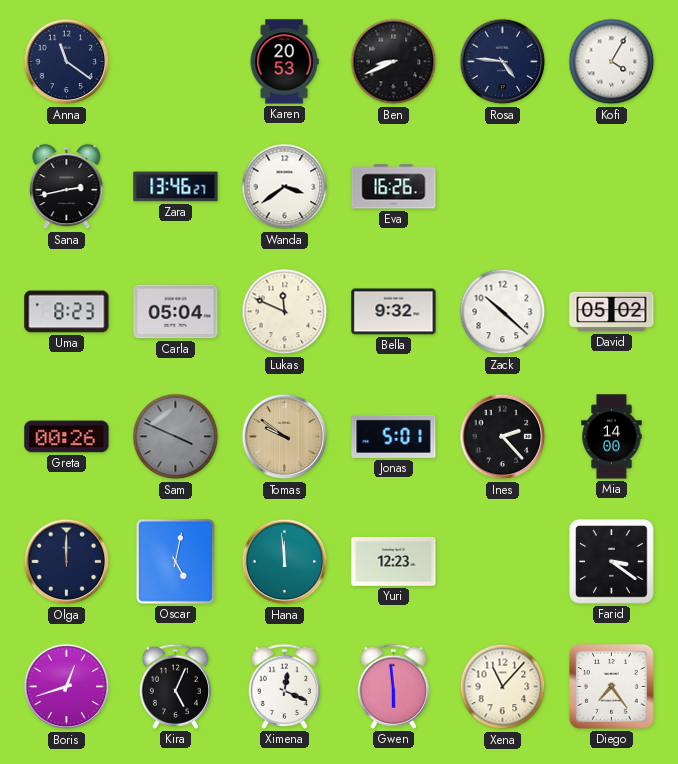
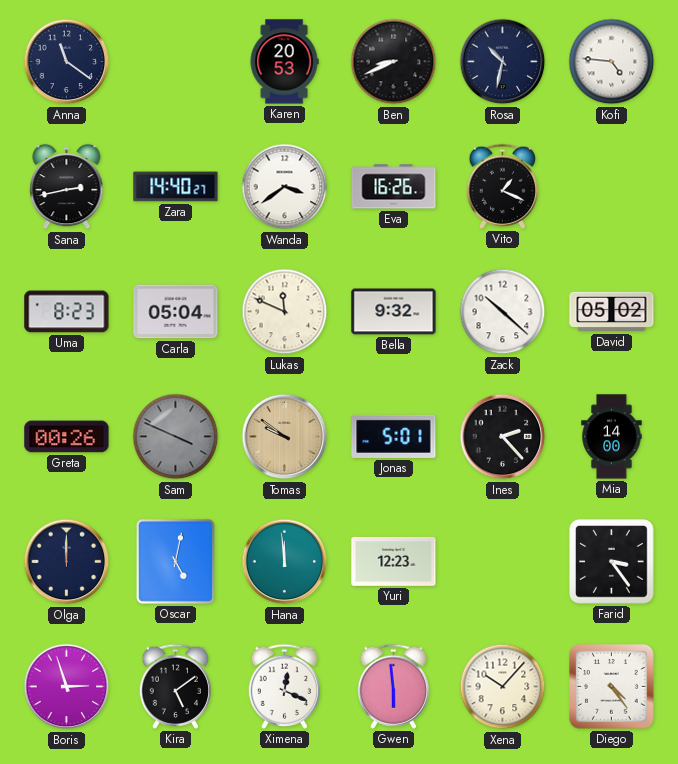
Rosa: 4:46 -> 10:32
Kofi: 4:05 -> 4:46
Zara: 13:46 -> 14:40
Vito: none -> 1:19
Farid: 3:21 -> 3:24
Boris: 12:42 -> 2:57
Kira: 5:04 -> 5:09
Xena: 11:07 -> 10:07
Diego: 7:24 -> 4:24
